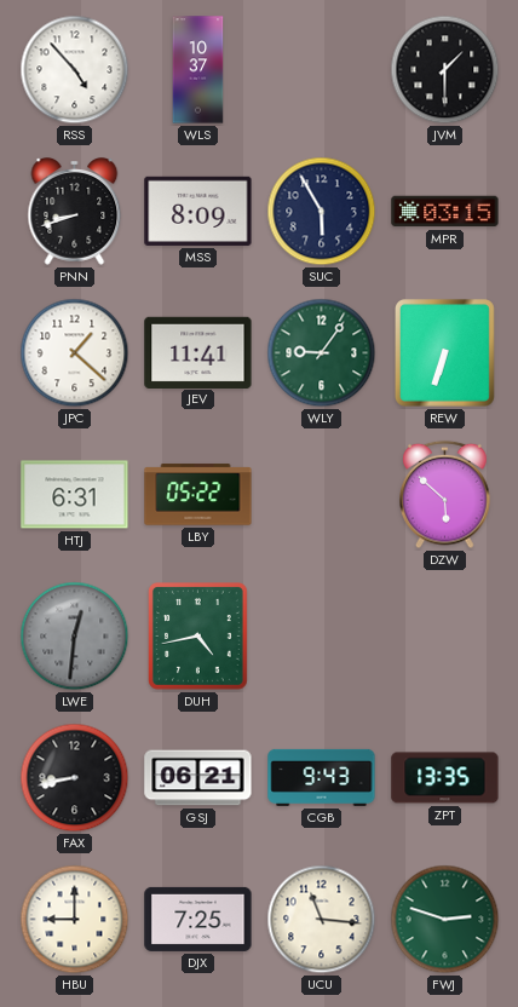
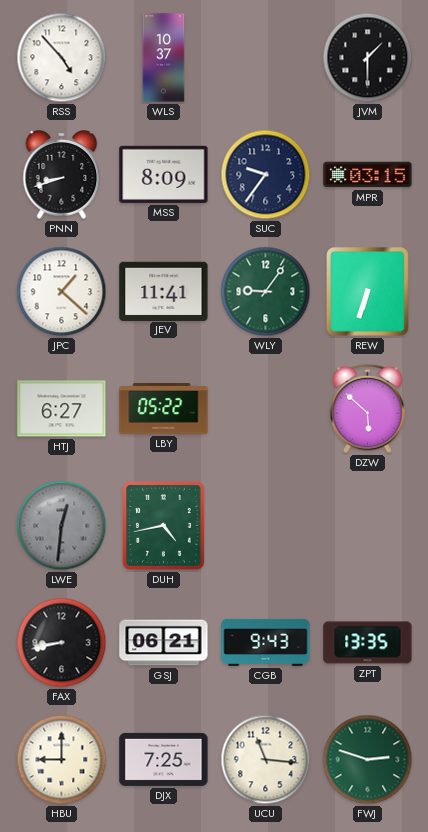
SUC: 5:55 -> 9:36
HTJ: 6:31 -> 6:27
